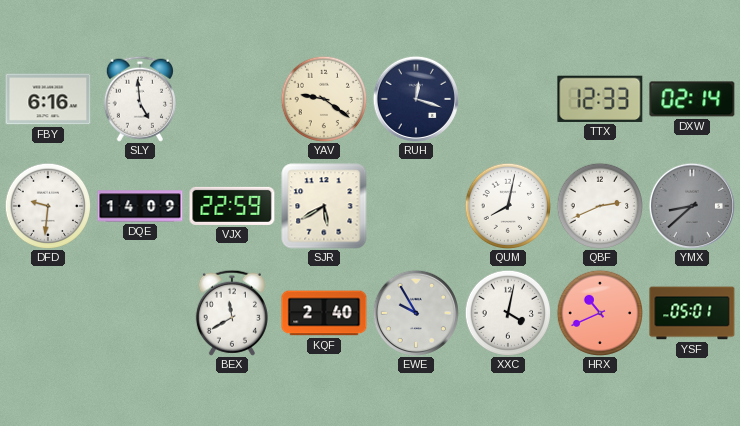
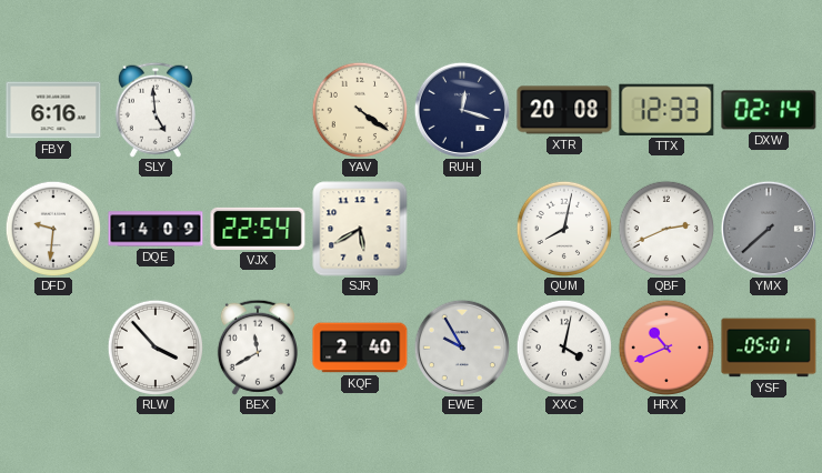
YAV: 9:21 -> 4:21
XTR: none -> 20:08
VJX: 22:59 -> 22:54
YMX: 8:38 -> 7:38
RLW: none -> 3:53
